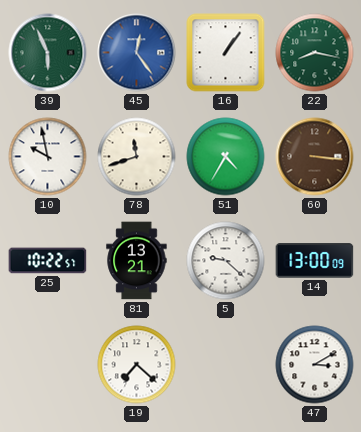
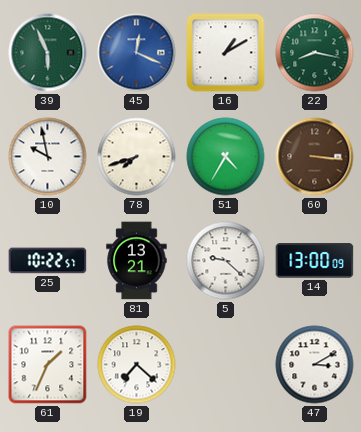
45: 12:24 -> 12:19
16: 1:06 -> 1:10
78: 11:42 -> 7:42
61: none -> 1:34
